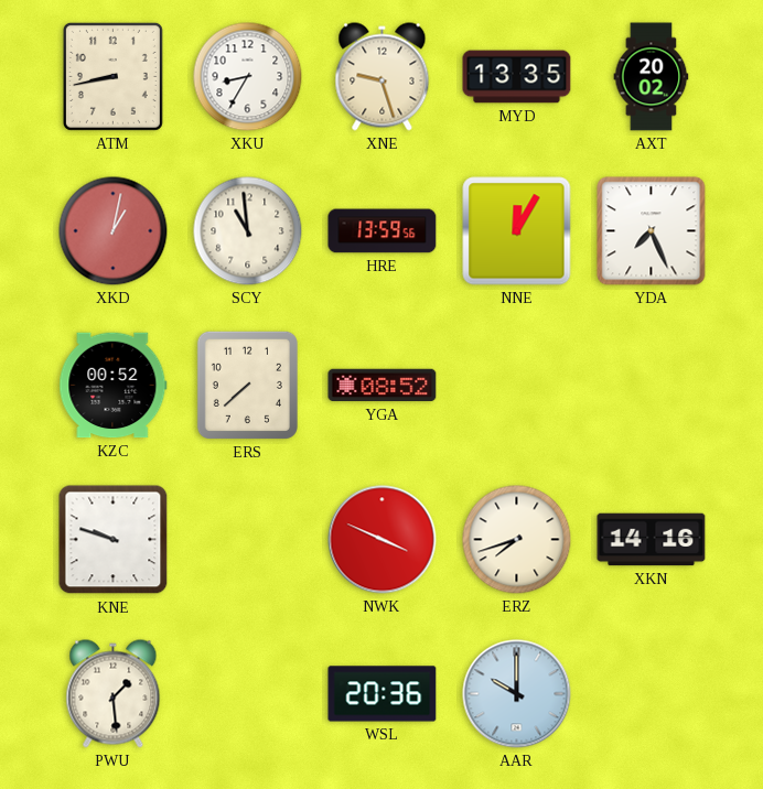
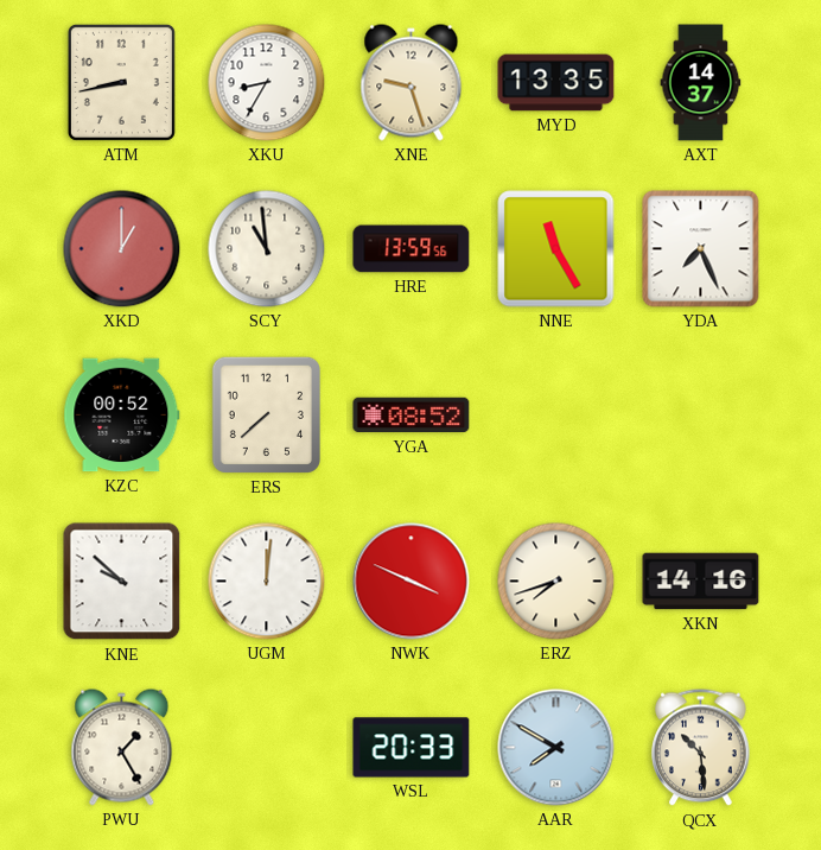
AXT: 20:02 -> 14:37
XKD: 1:02 -> 1:00
NNE: 12:05 -> 11:25
KNE: 9:48 -> 9:52
UGM: none -> 12:01
PWU: 1:29 -> 1:25
WSL: 20:36 -> 20:33
AAR: 10:00 -> 7:50
QCX: none -> 10:29
